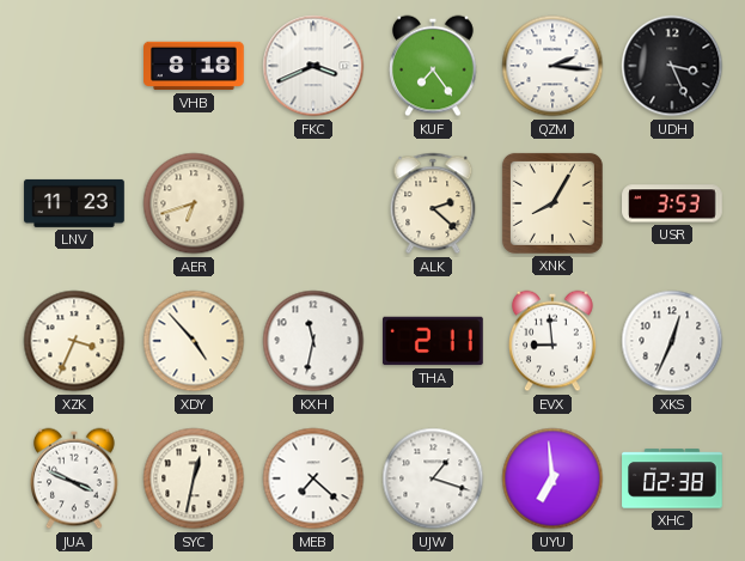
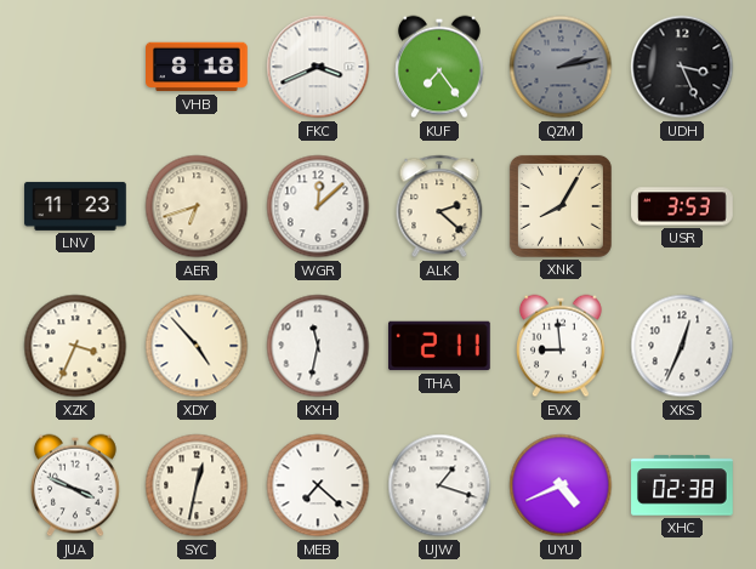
QZM: 2:16 -> 2:13
QZM dial: white -> grey
WGR: none -> 12:08
UYU: 6:59 -> 4:41
